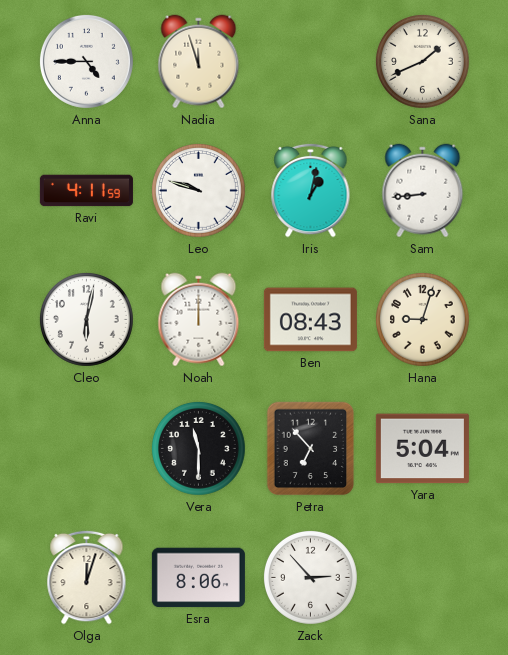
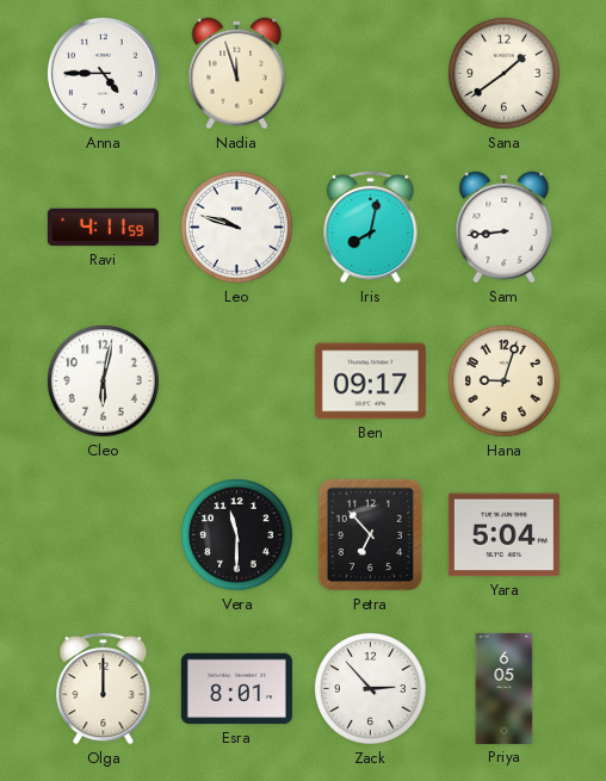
Sana: 1:41 -> 1:39
Iris: 1:02 -> 8:02
Noah: 12:00 -> none
Ben: 08:43 -> 09:17
Olga: 12:03 -> 12:00
Esra: 8:06 -> 8:01
Priya: none -> 6:05
